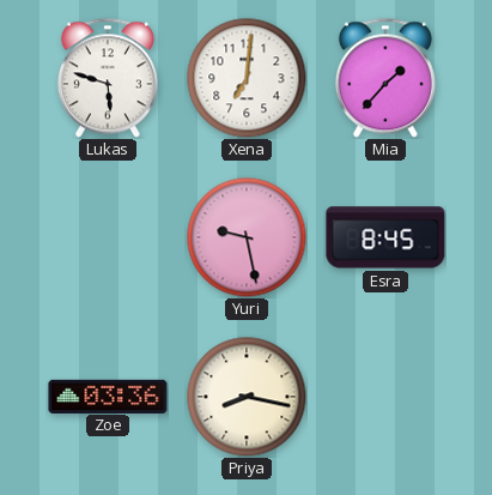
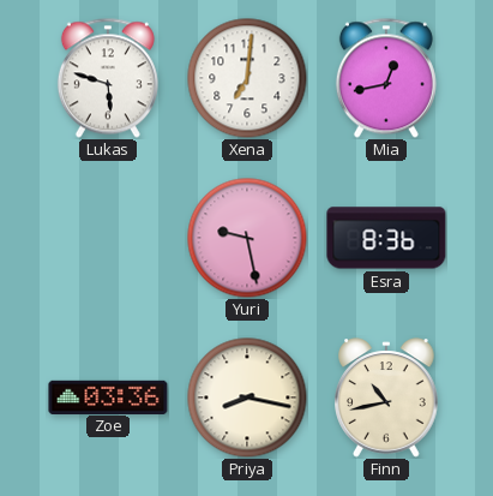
Mia: 1:37 -> 12:43
Esra: 8:45 -> 8:36
Finn: none -> 10:43
